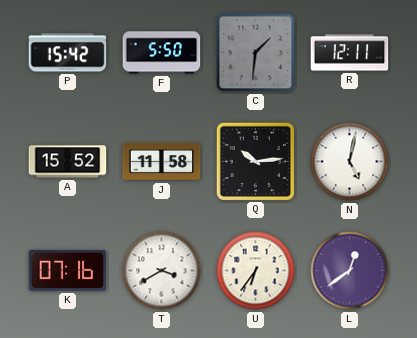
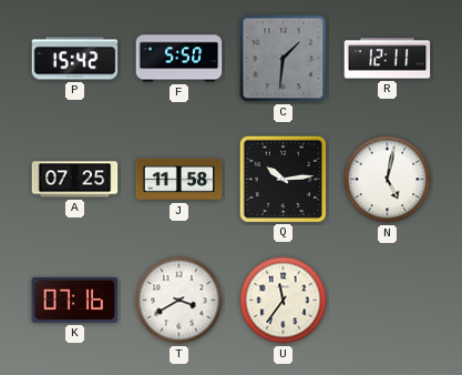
A: 15:52 -> 07:25
U: 6:36 -> 11:36
L: 12:39 -> none
